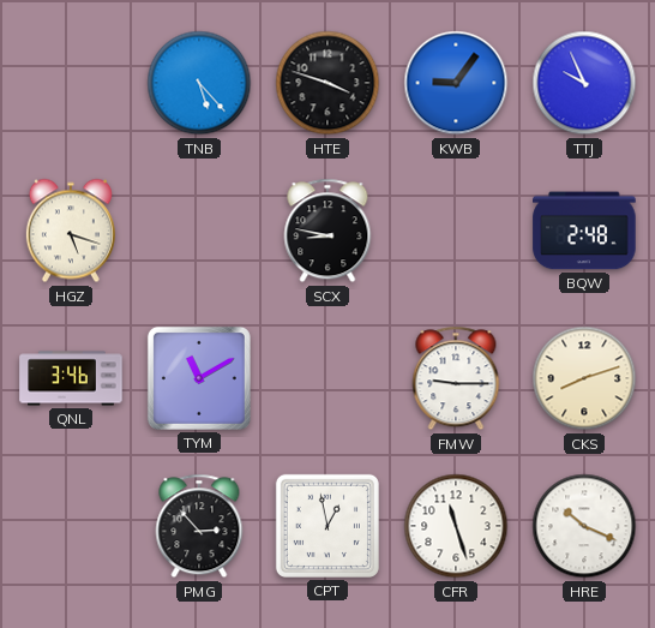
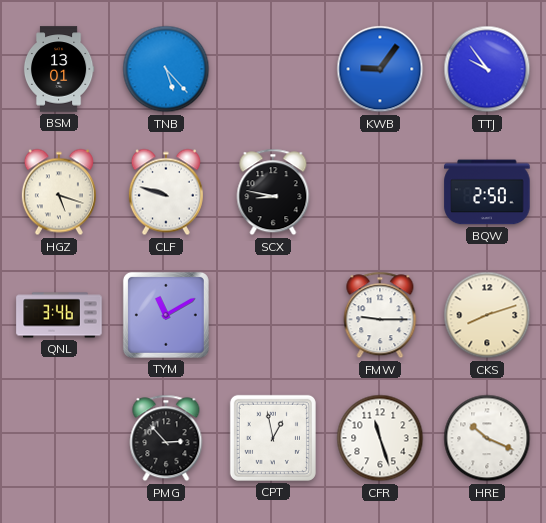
BSM: none -> 13:01
HTE: 3:48 -> none
TTJ: 9:56 -> 9:54
CLF: none -> 9:48
BQW: 2:48 -> 2:50
